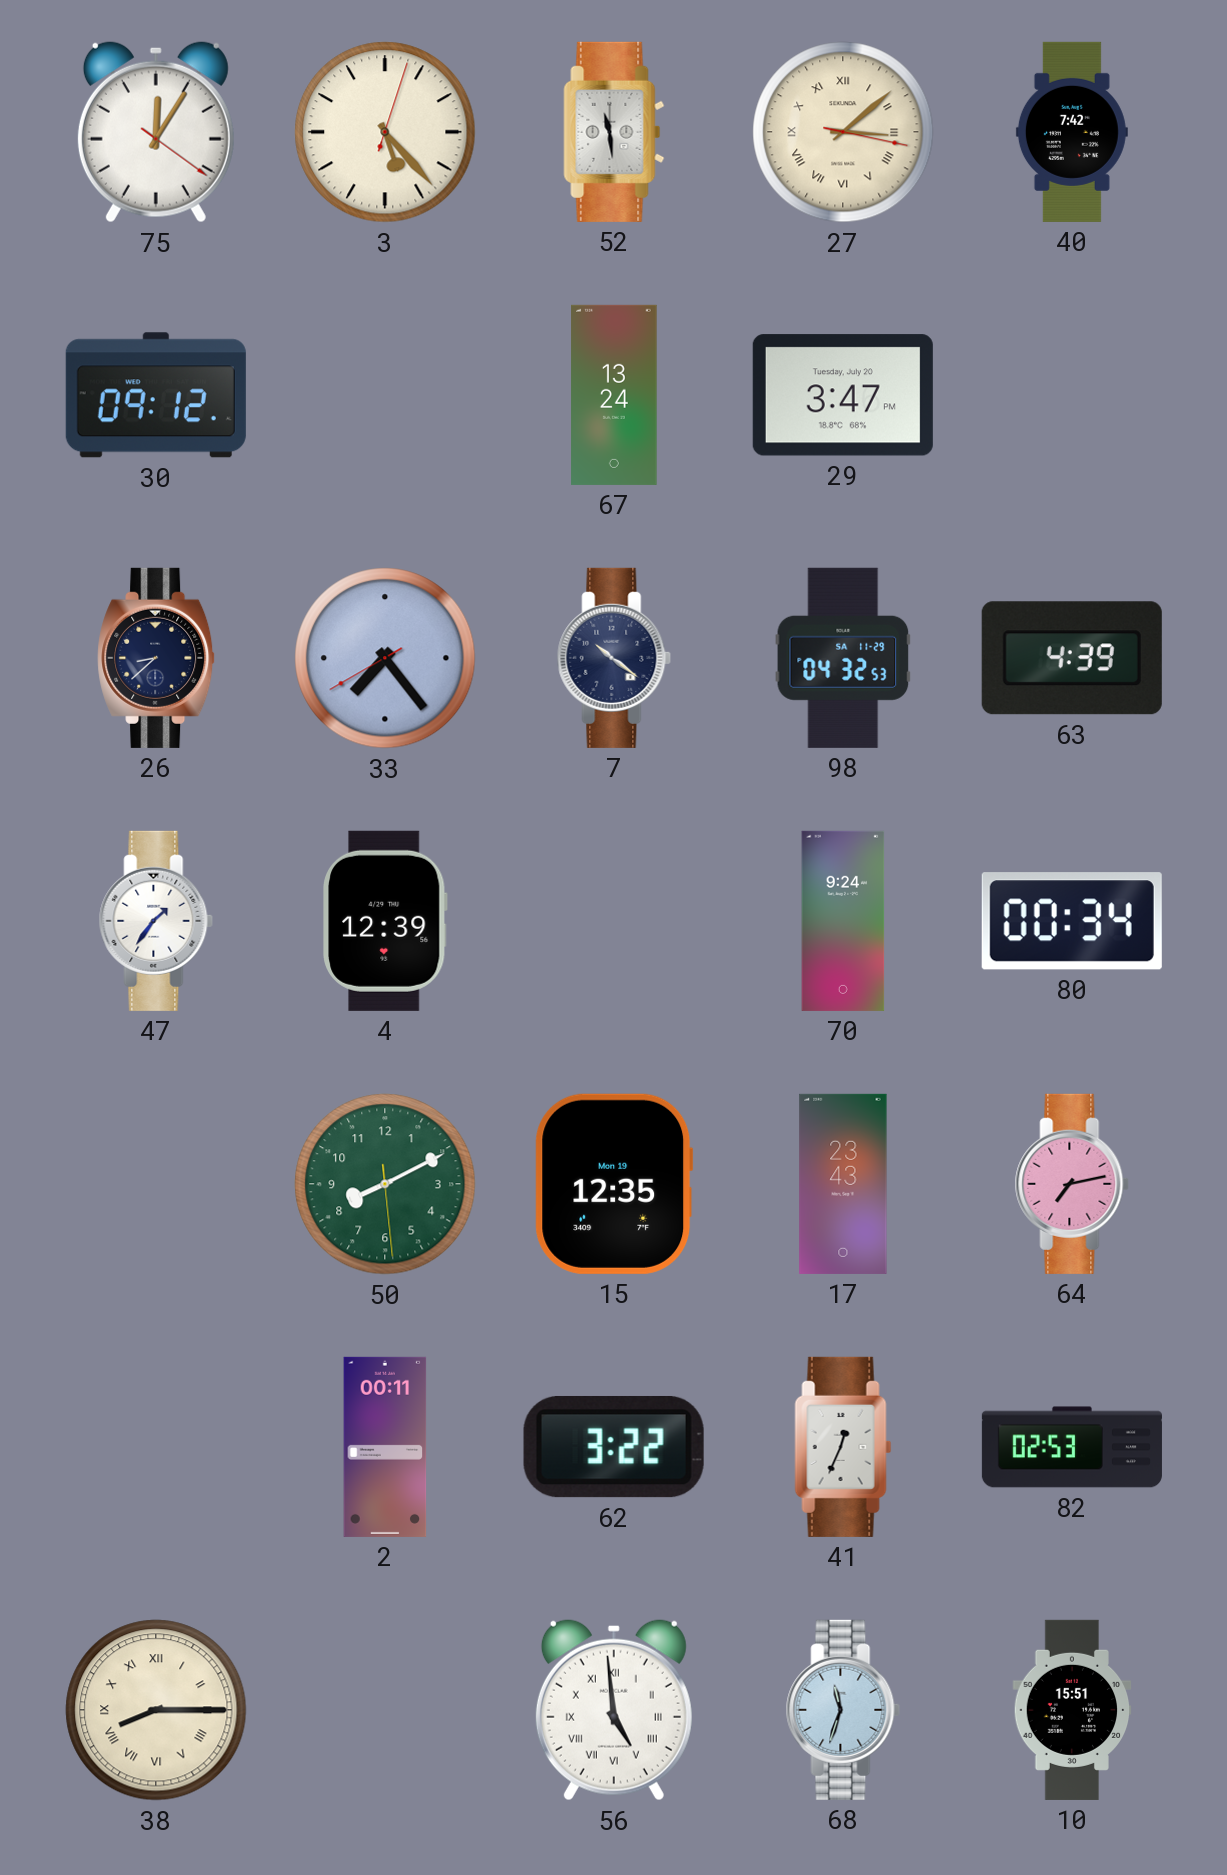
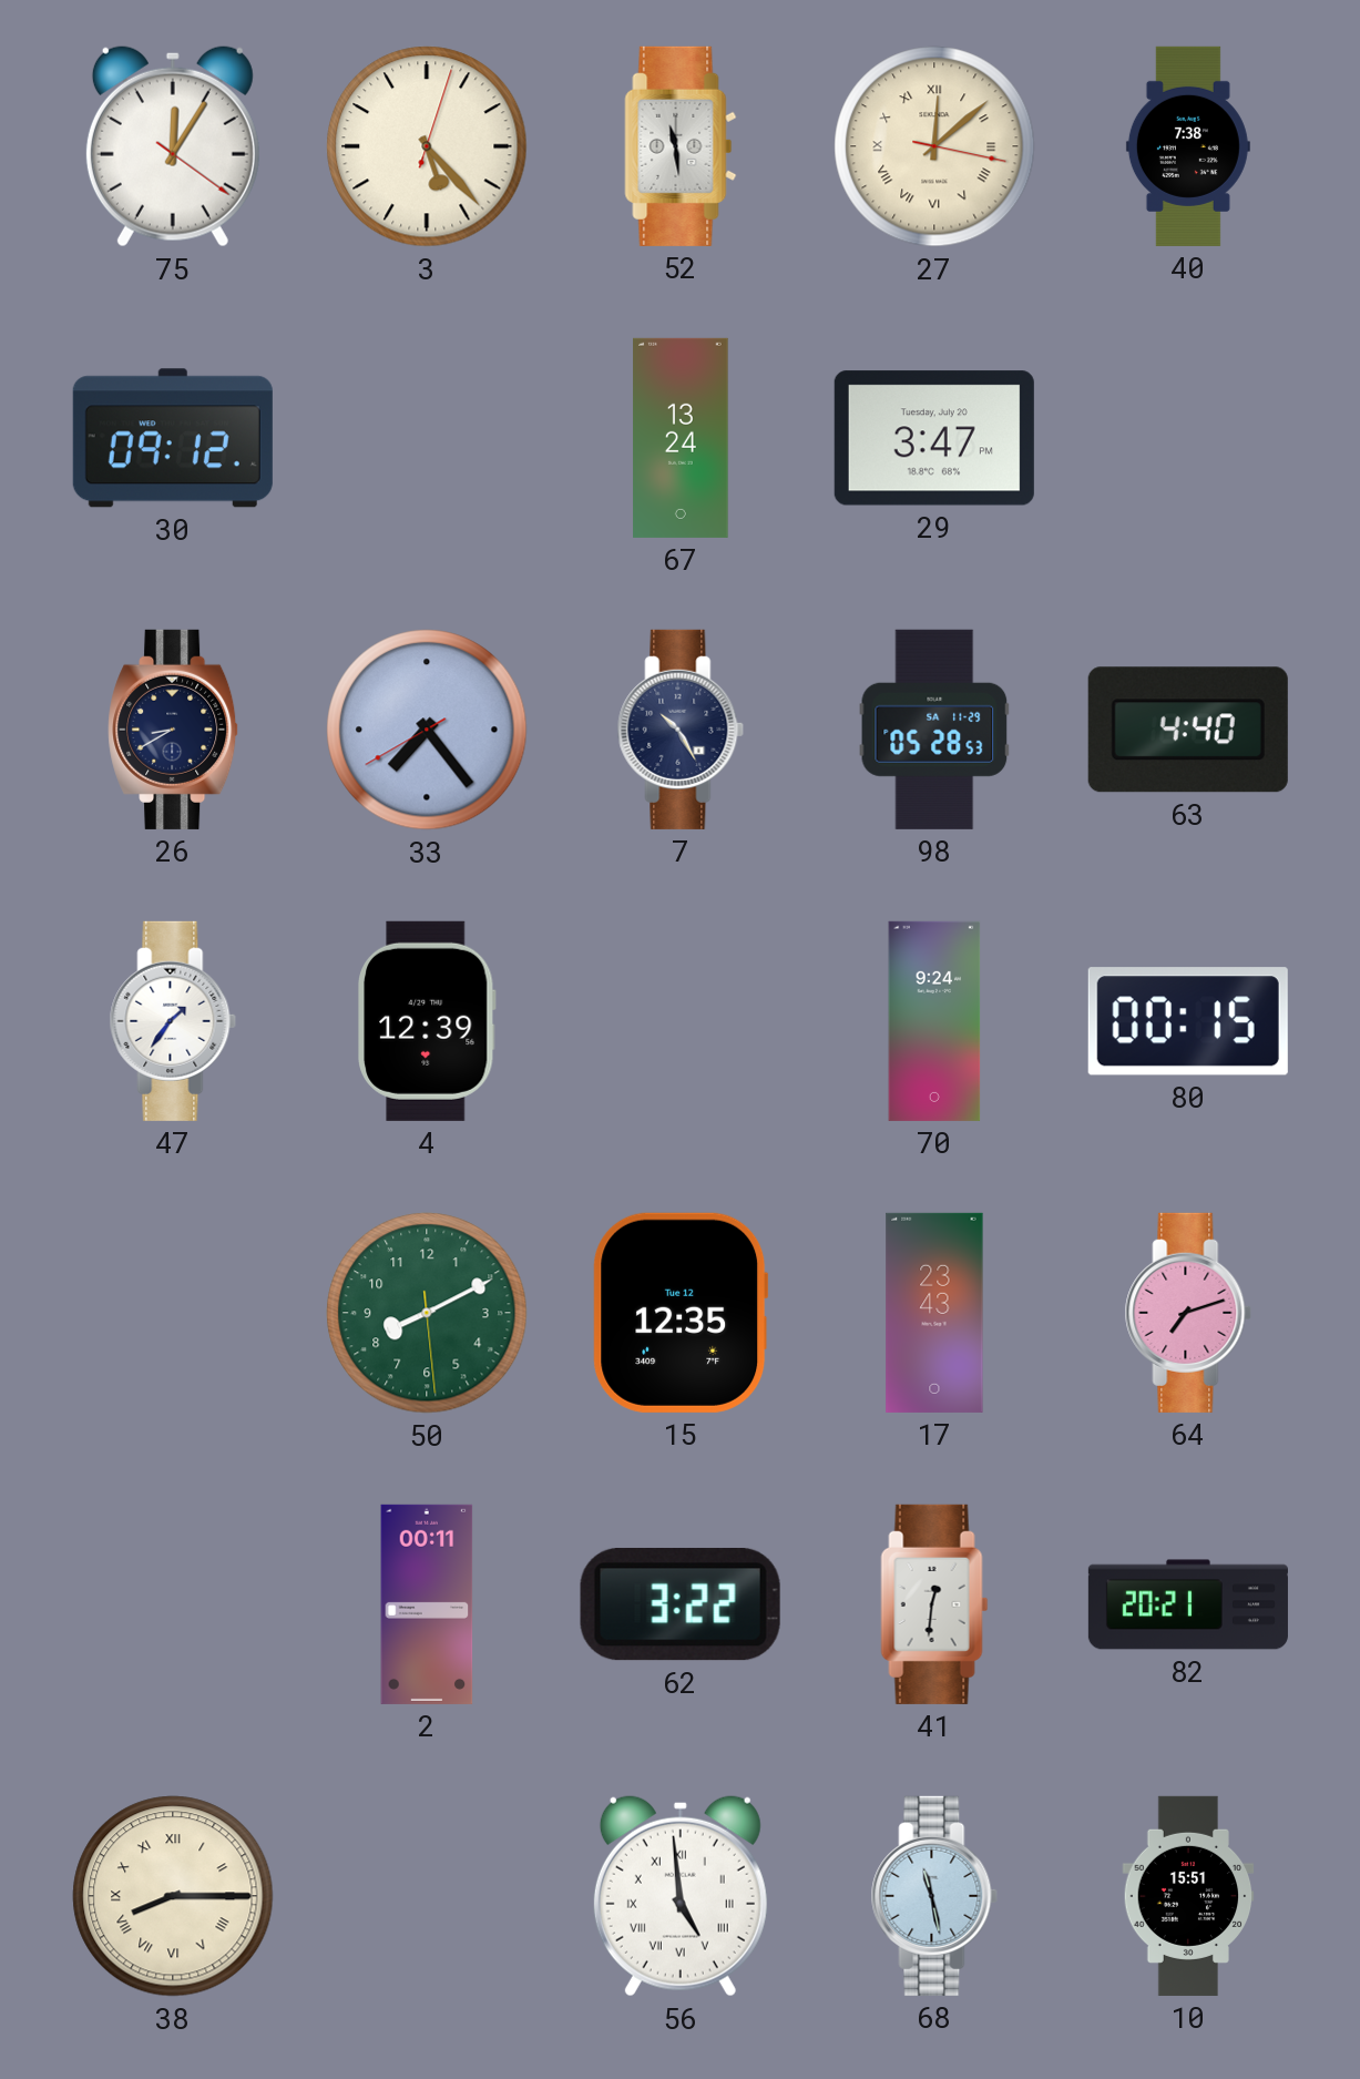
27: 3:08 -> 12:08
40: 7:42 -> 7:38
26: 8:38 -> 8:40
7: 10:21 -> 10:25
98: 04:32 -> 05:28
63: 4:39 -> 4:40
80: 00:34 -> 00:15
15 date: Mon 19 -> Tue 12
64: 7:13 -> 7:12
41: 12:34 -> 12:31
82: 02:53 -> 20:21
68: 11:33 -> 11:28
